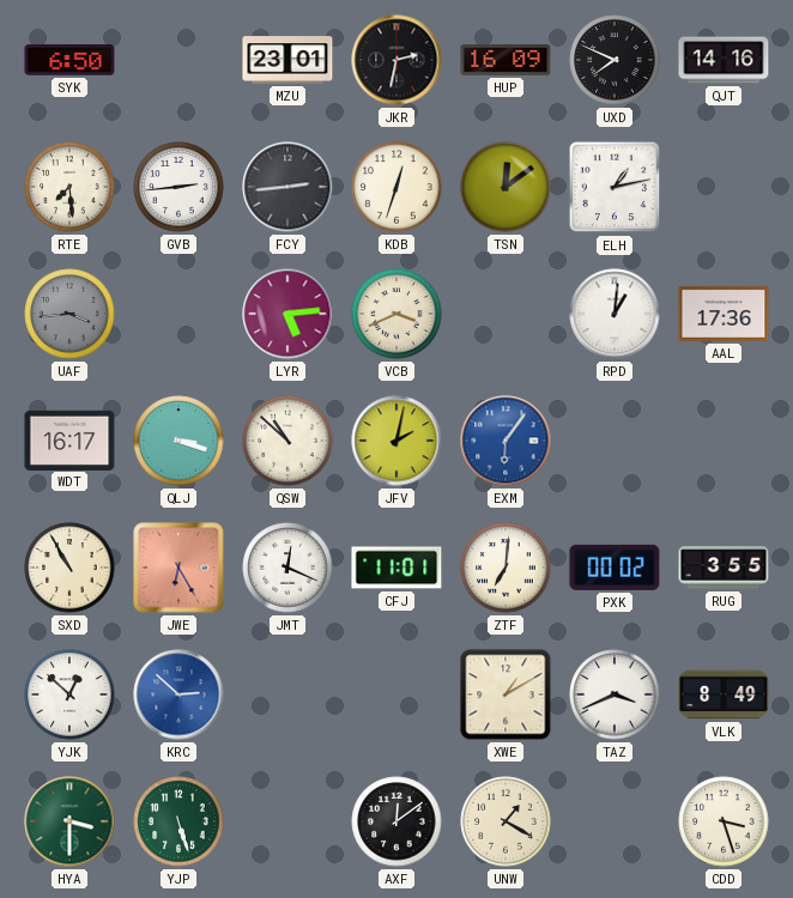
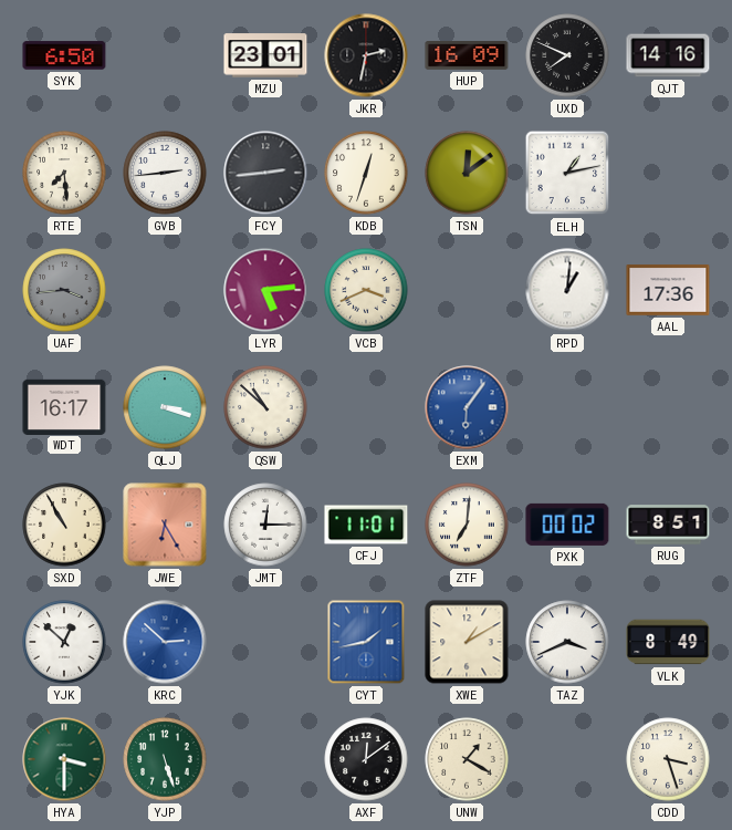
JFV: 2:02 -> none
JMT: 12:19 -> 12:15
RUG: 3:55 -> 8:51
CYT: none -> 1:43
